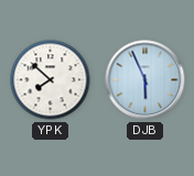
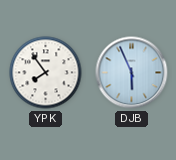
YPK: 7:52 -> 7:54
